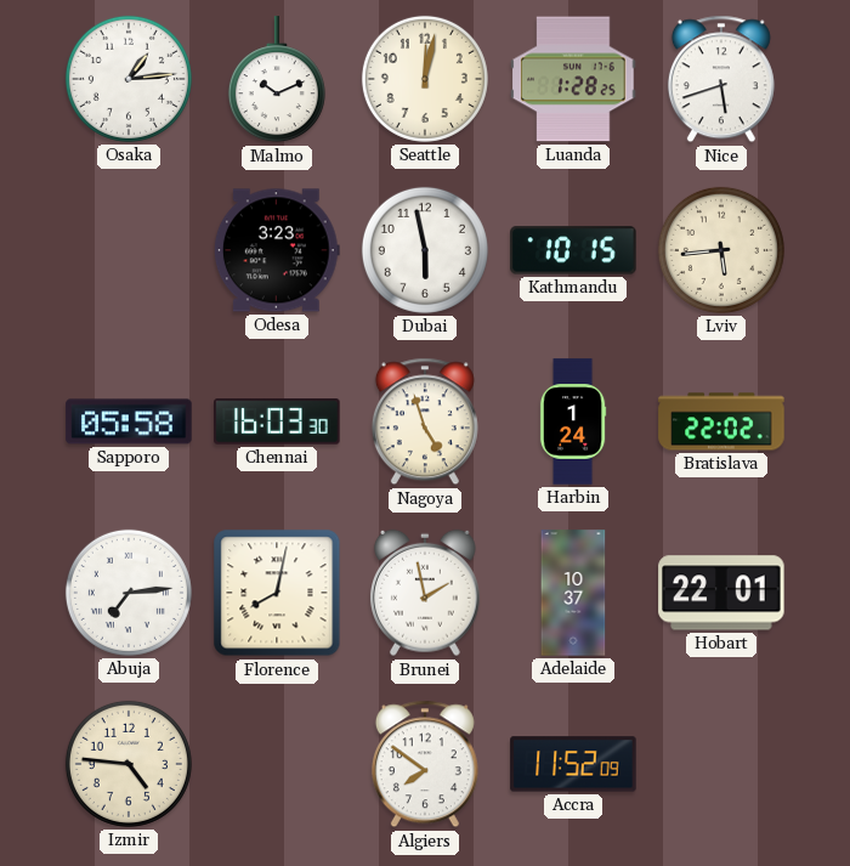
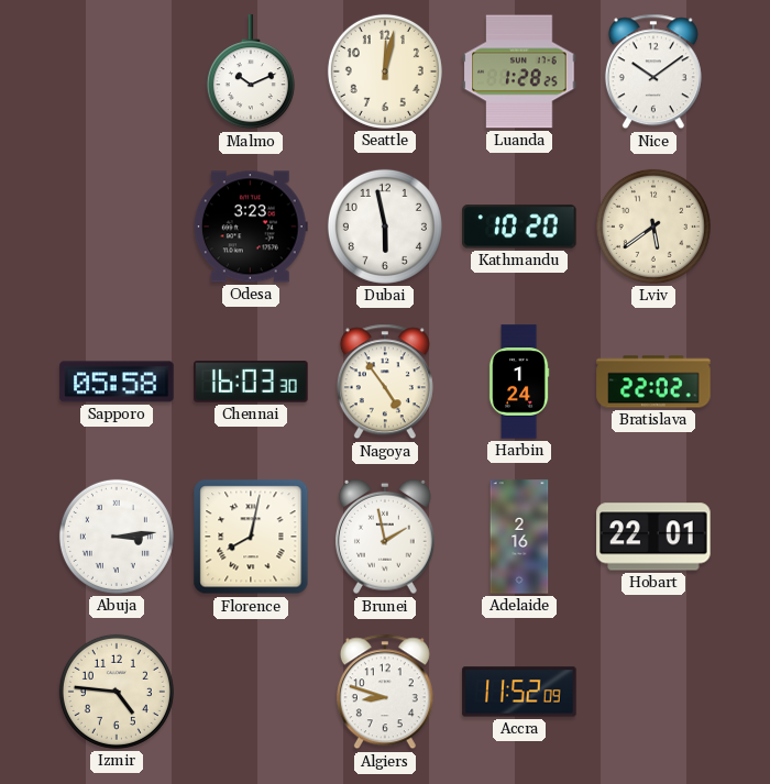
Osaka: 1:14 -> none
Nice: 5:42 -> 10:09
Kathmandu: 10:15 -> 10:20
Lviv: 5:44 -> 5:39
Nagoya: 4:57 -> 4:54
Abuja: 7:14 -> 3:14
Adelaide: 10:37 -> 2:16
Algiers: 7:51 -> 8:48
